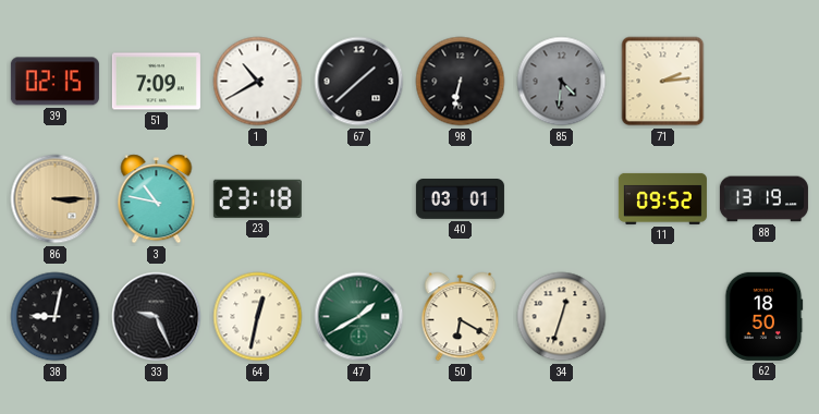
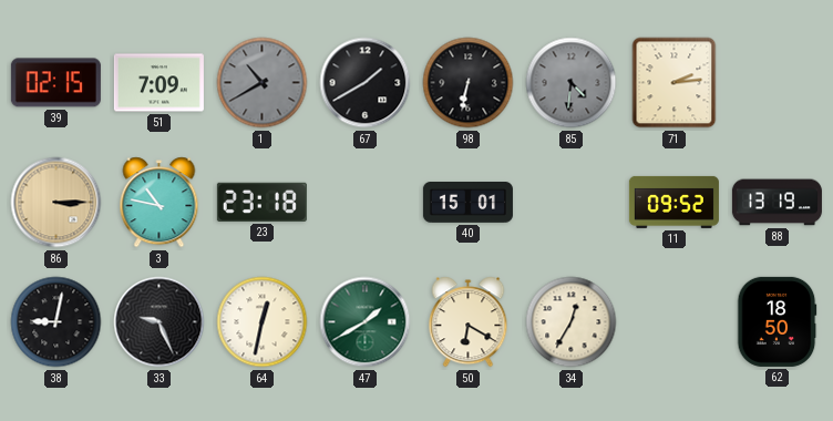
1 dial: white -> grey
67: 1:38 -> 1:40
40: 03:01 -> 15:01
34: 12:33 -> 12:35
